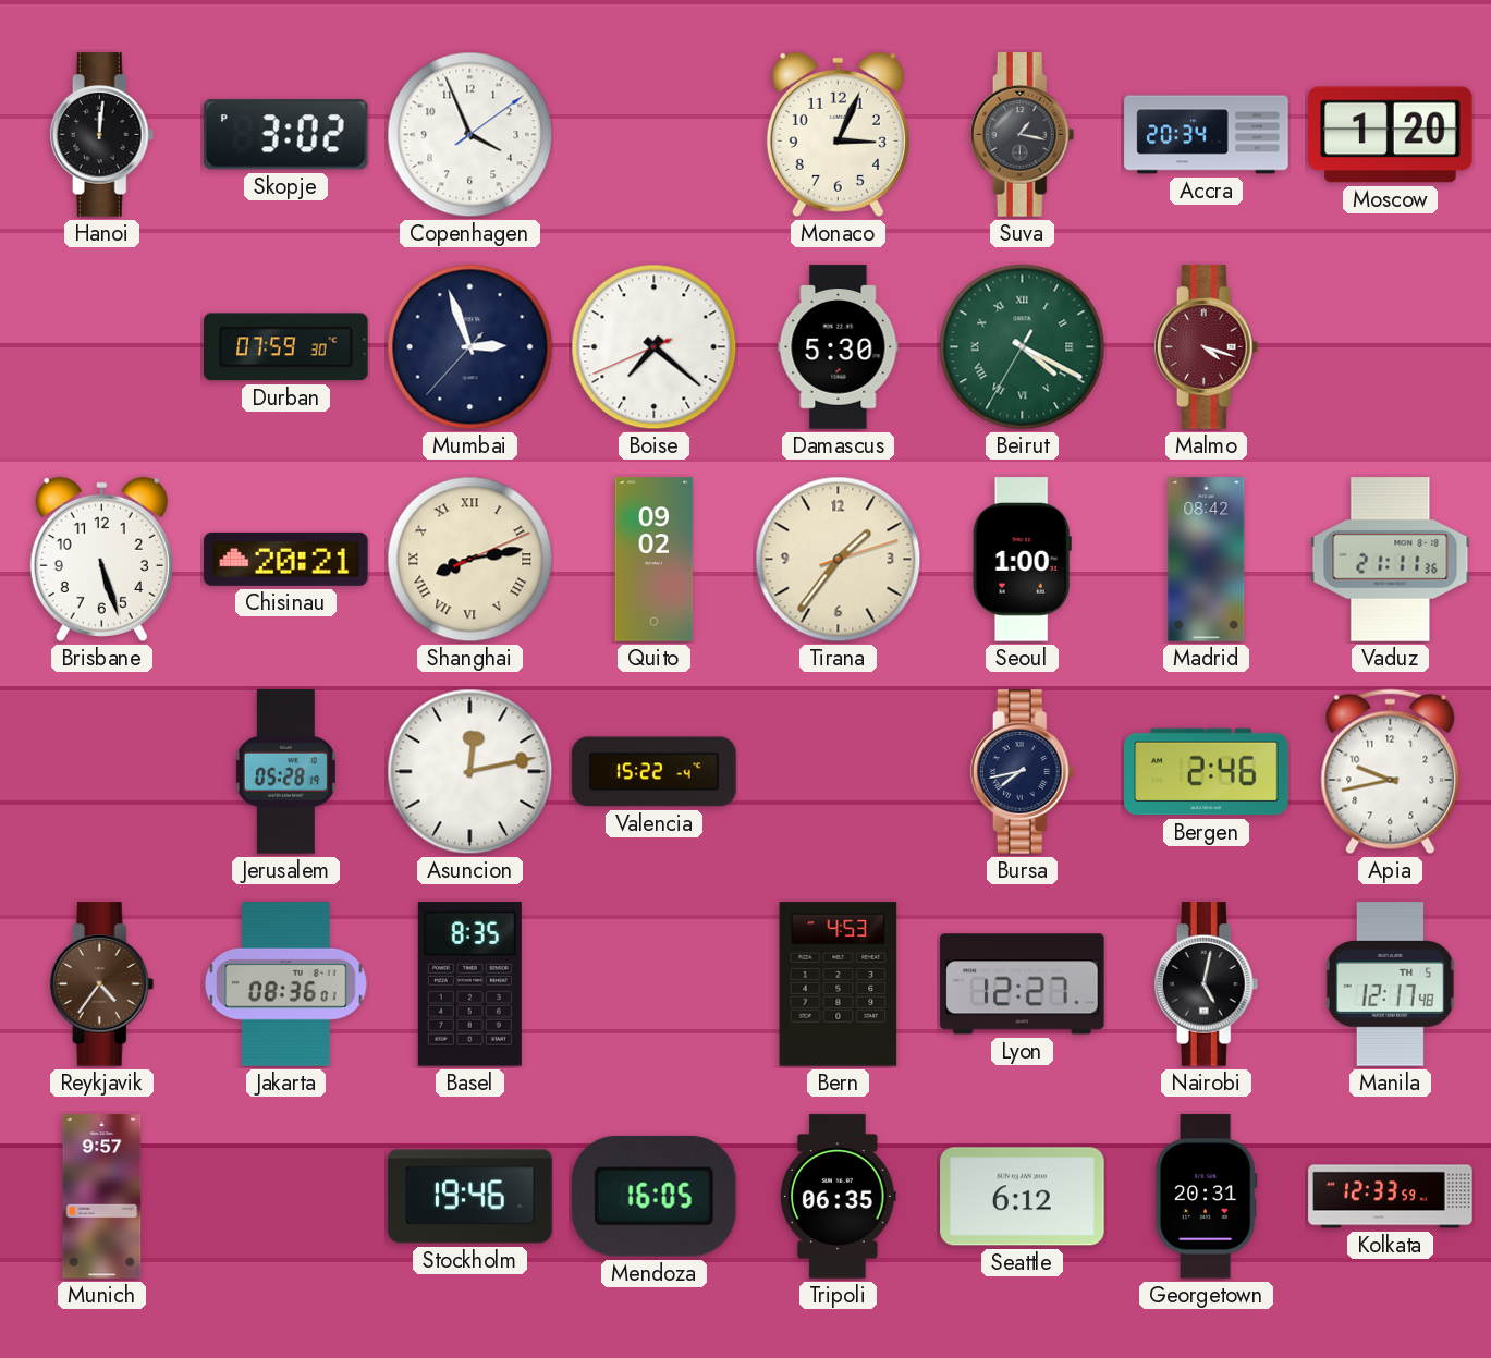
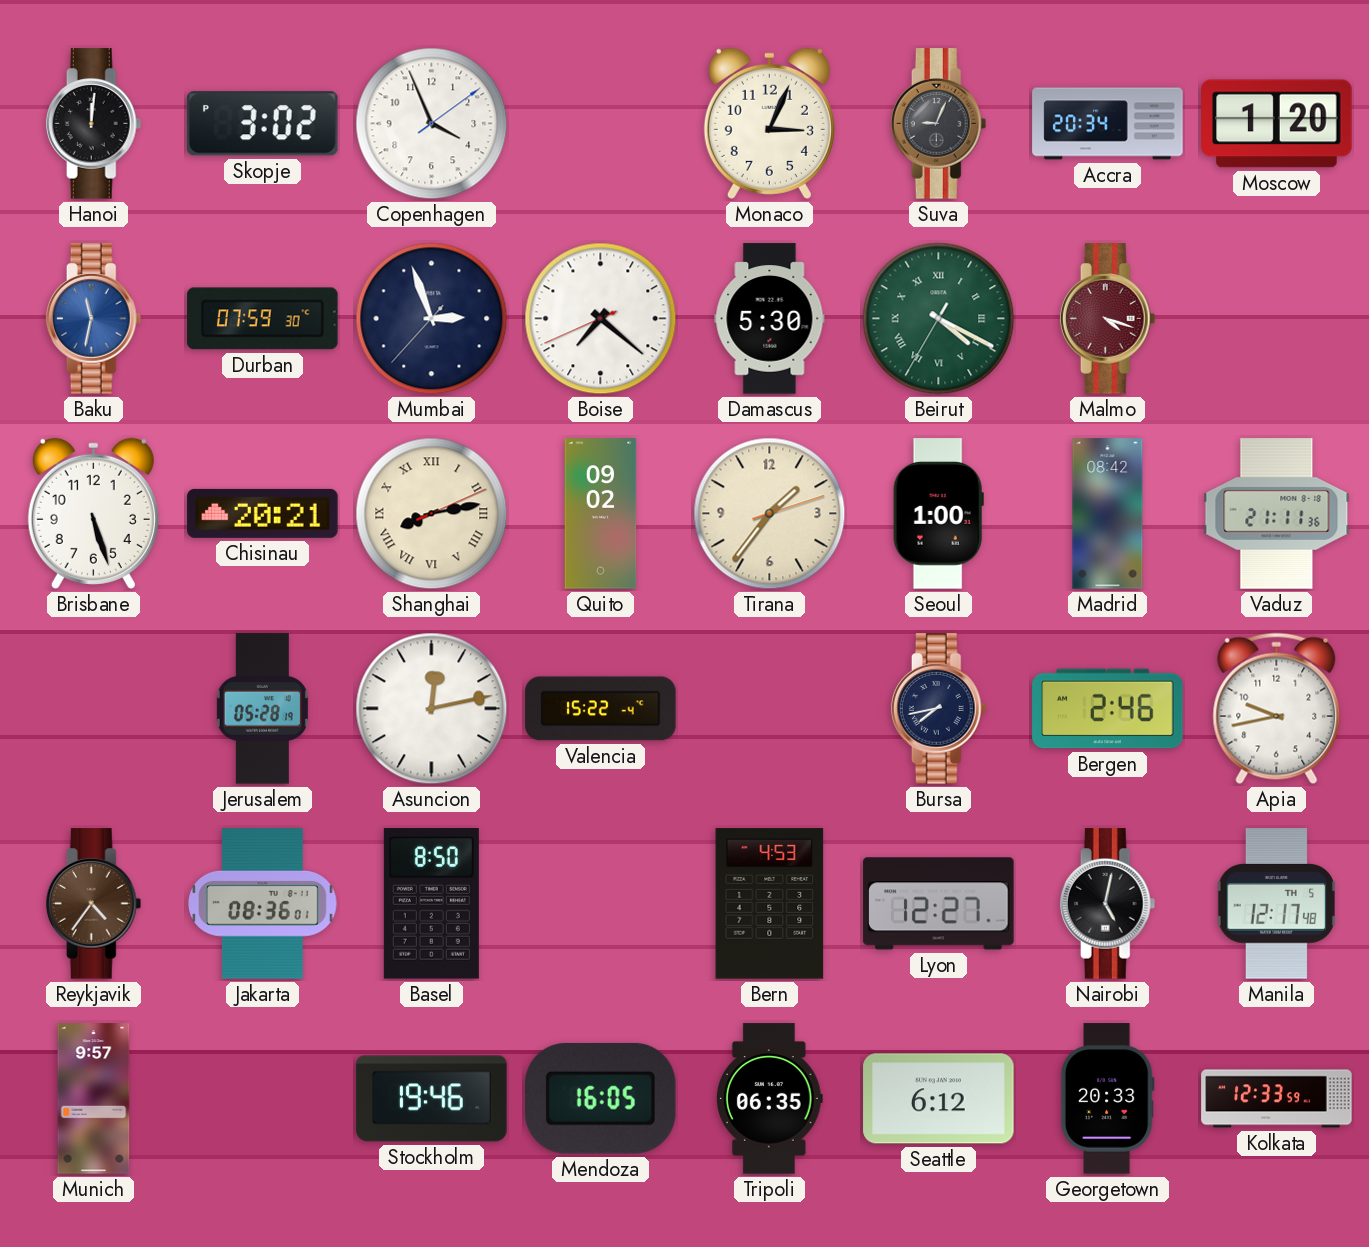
Suva: 1:17 -> 9:04
Baku: none -> 11:32
Basel: 8:35 -> 8:50
Georgetown: 20:31 -> 20:33
